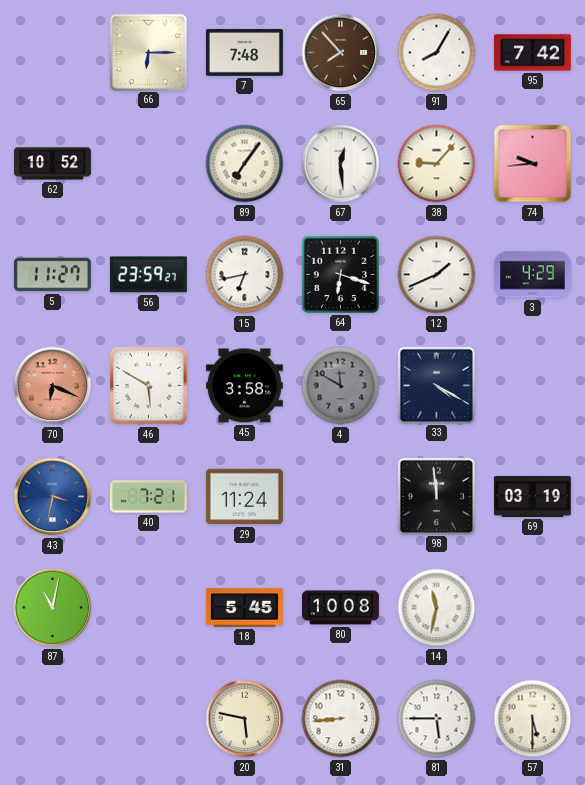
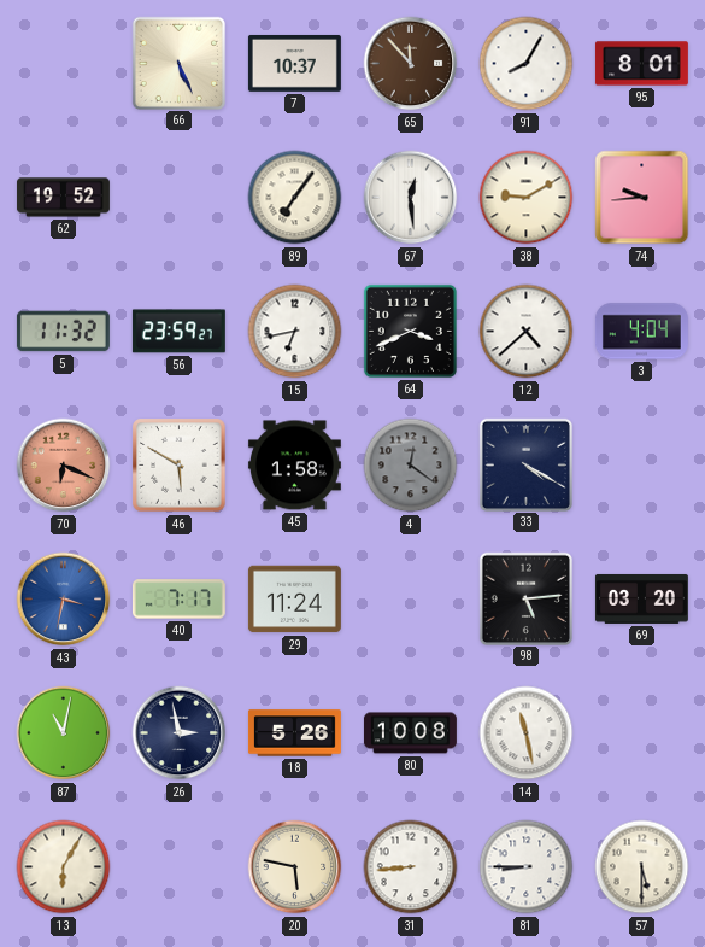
66: 6:15 -> 5:26
7: 7:48 -> 10:37
65: 7:53 -> 11:53
95: 7:42 -> 8:01
62: 10:52 -> 19:52
38: 9:07 -> 9:10
5: 11:27 -> 11:32
64: 6:18 -> 3:41
12: 1:41 -> 4:38
3: 4:29 -> 4:04
45: 3:58 -> 1:58
4: 11:50 -> 12:21
40: 7:21 -> 7:17
98: 11:59 -> 5:14
69: 03:19 -> 03:20
26: none -> 2:58
18: 5:45 -> 5:26
14: 11:32 -> 11:28
13: none -> 6:05
81: 5:45 -> 8:45
